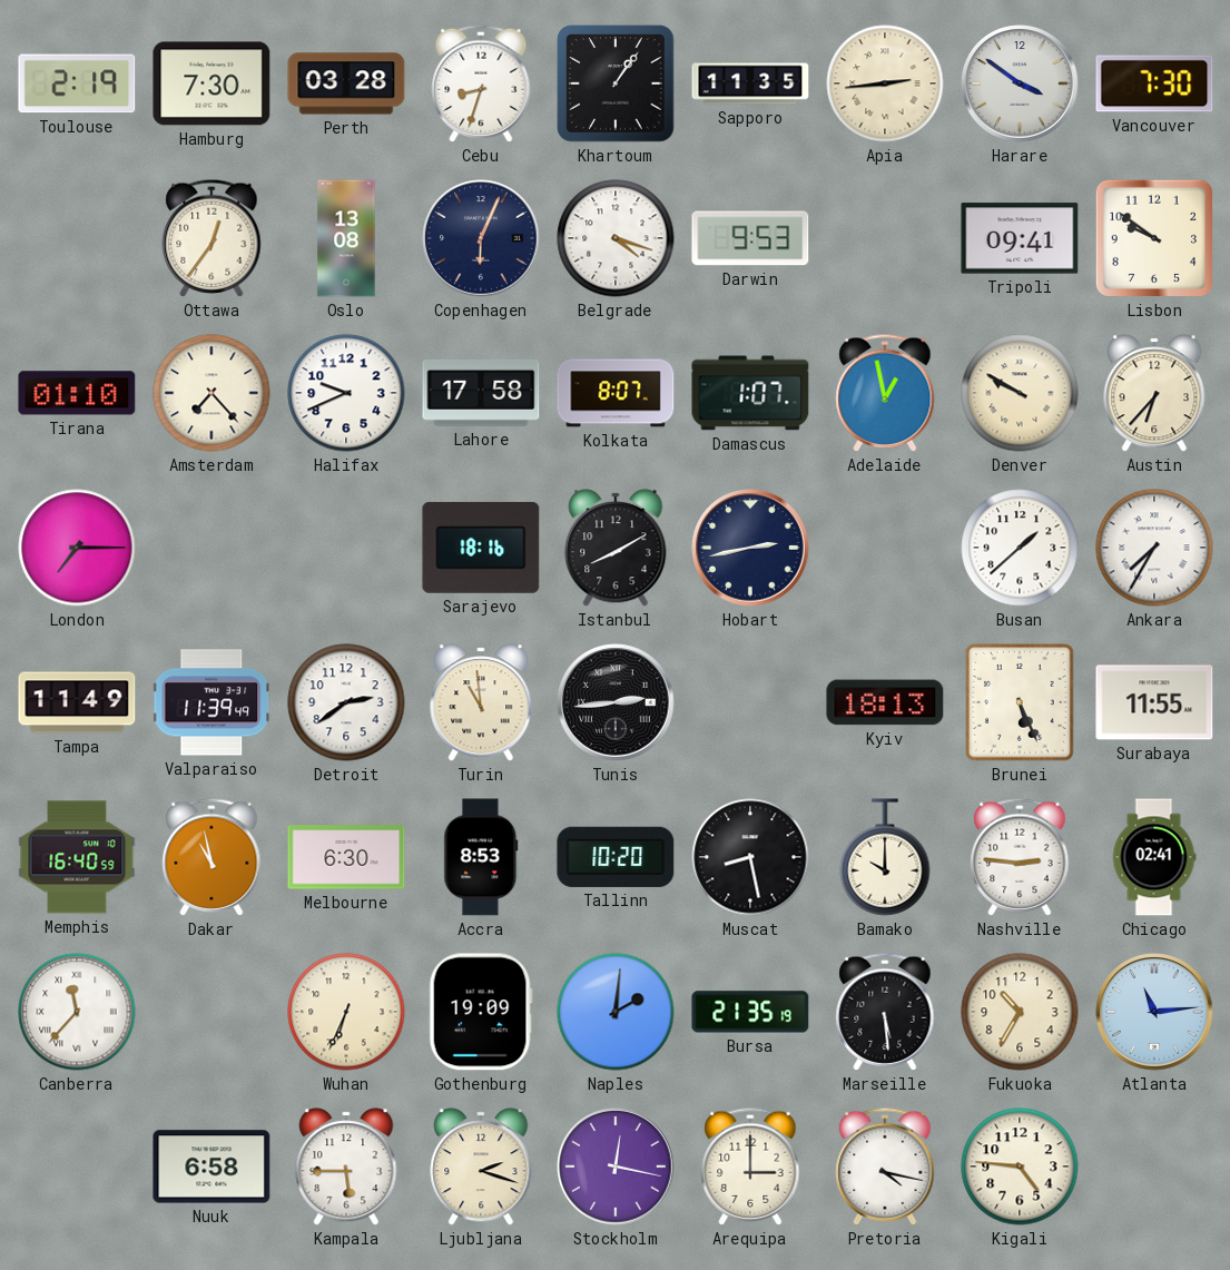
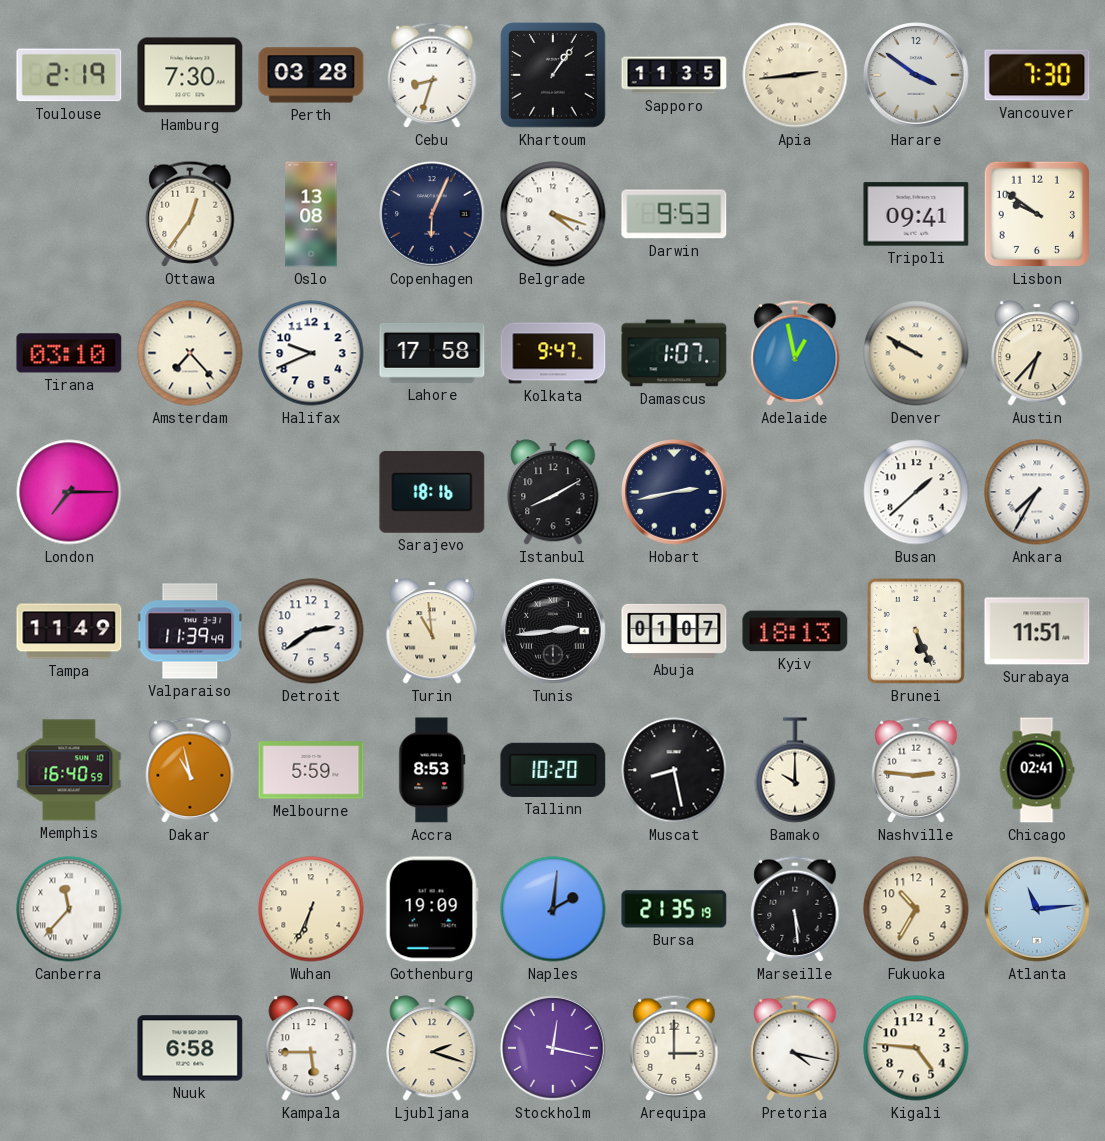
Tirana: 01:10 -> 03:10
Kolkata: 8:07 -> 9:47
Abuja: none -> 01:07
Surabaya: 11:55 -> 11:51
Melbourne: 6:30 -> 5:59
